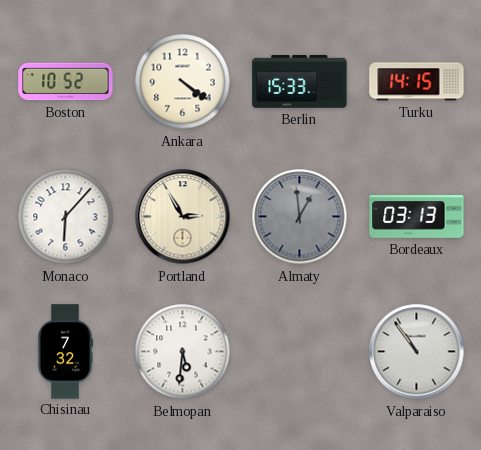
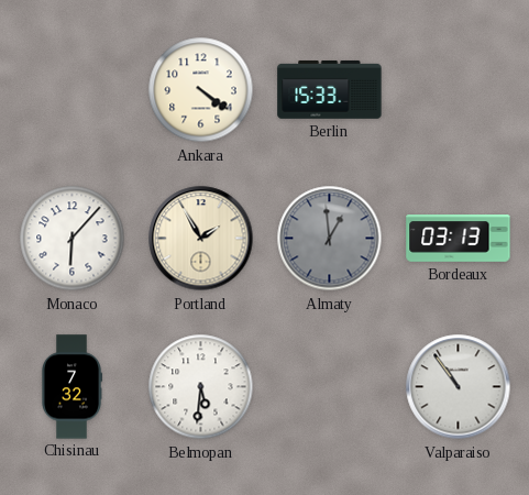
Boston: 10:52 -> none
Turku: 14:15 -> none
Portland: 2:55 -> 1:55
